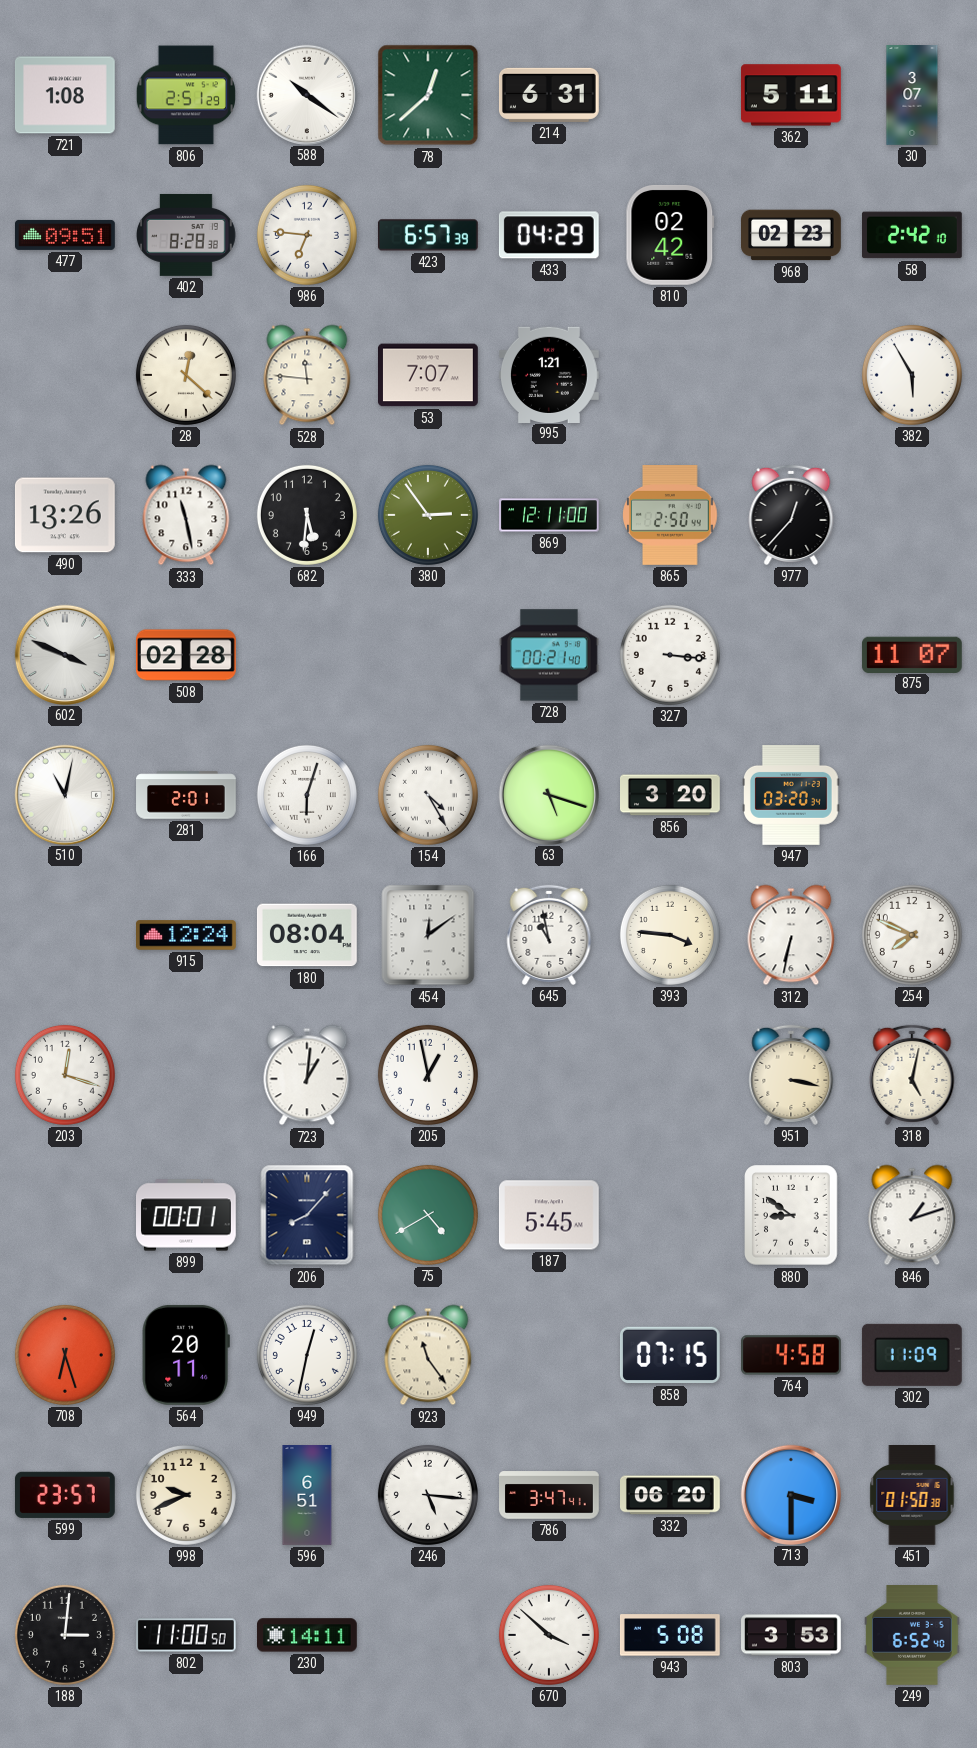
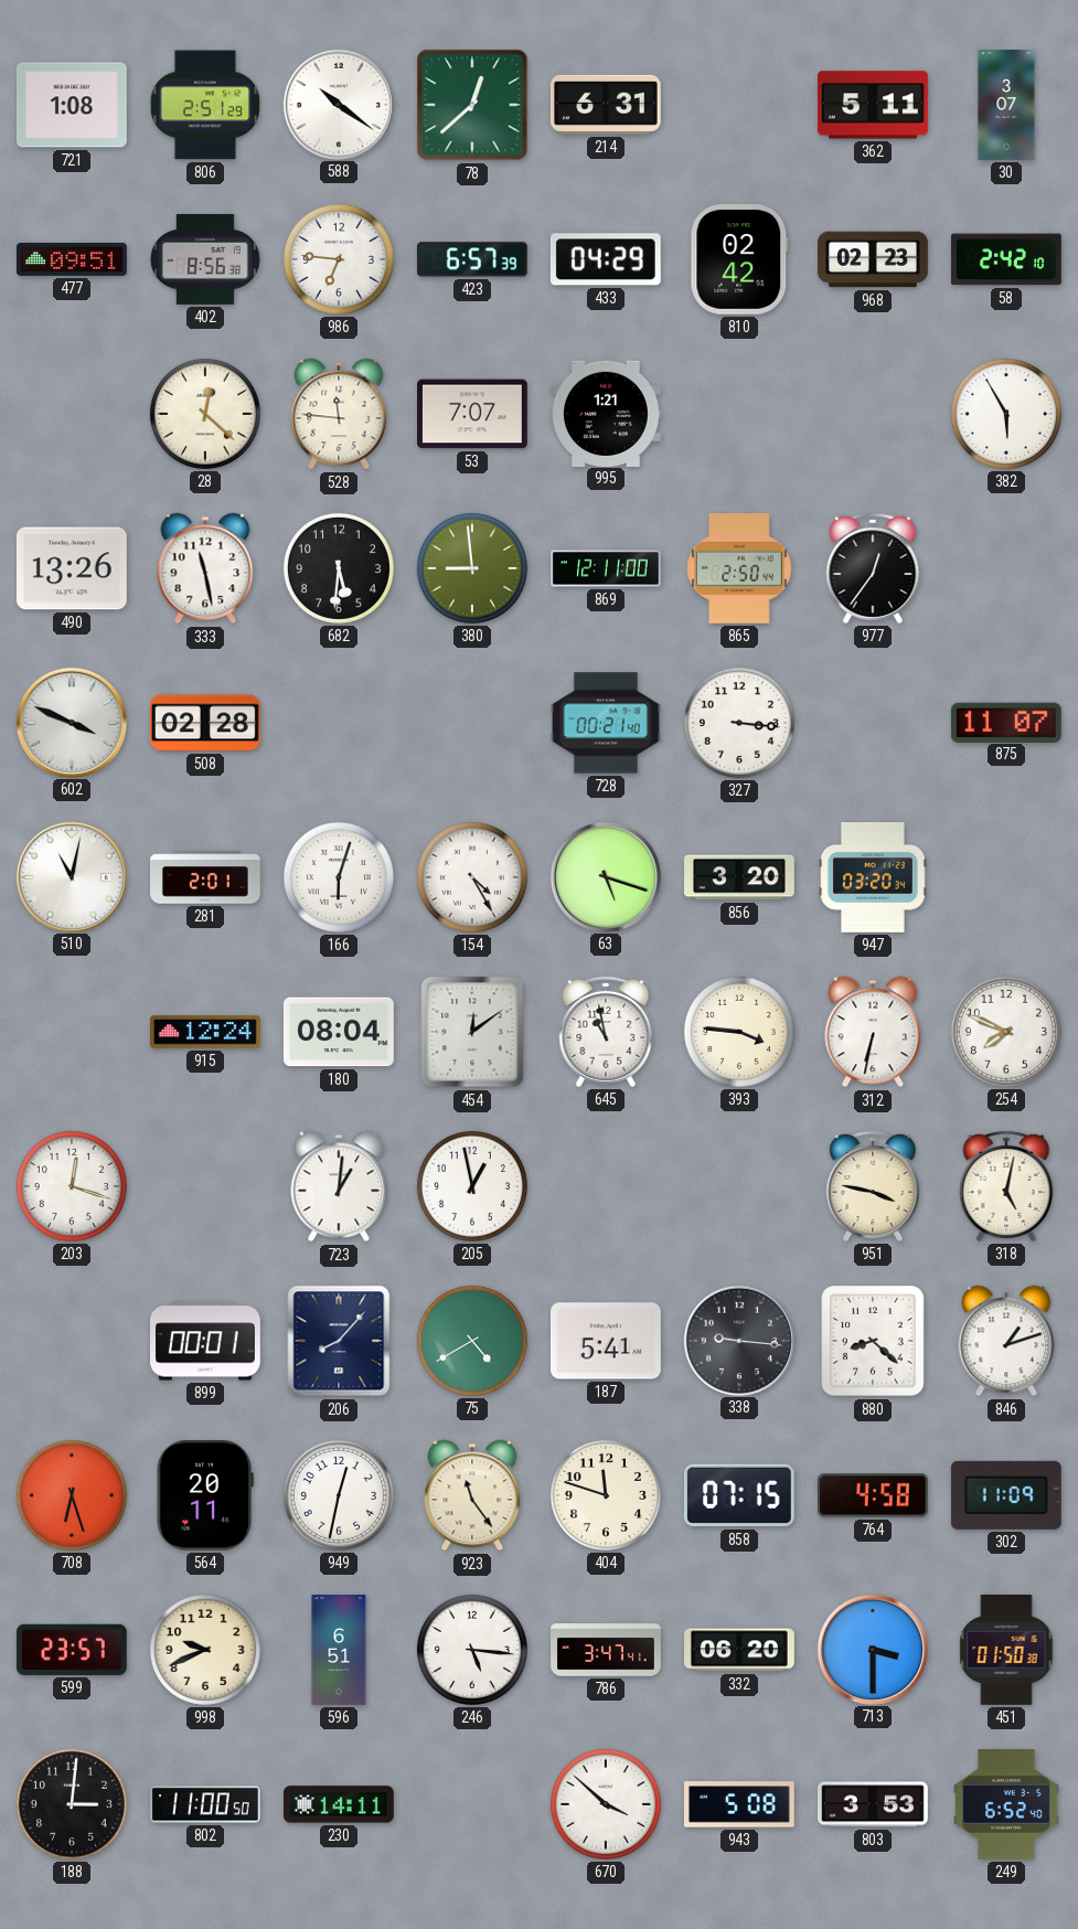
402: 8:28 -> 8:56
380: 2:54 -> 8:59
977: 12:37 -> 12:36
951: 3:17 -> 3:47
187: 5:45 -> 5:41
338: none -> 9:16
880: 8:51 -> 8:22
404: none -> 11:48
